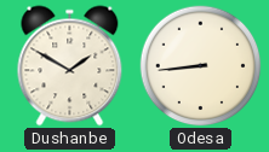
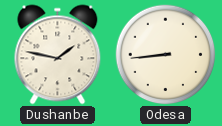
Dushanbe: 1:50 -> 1:47
